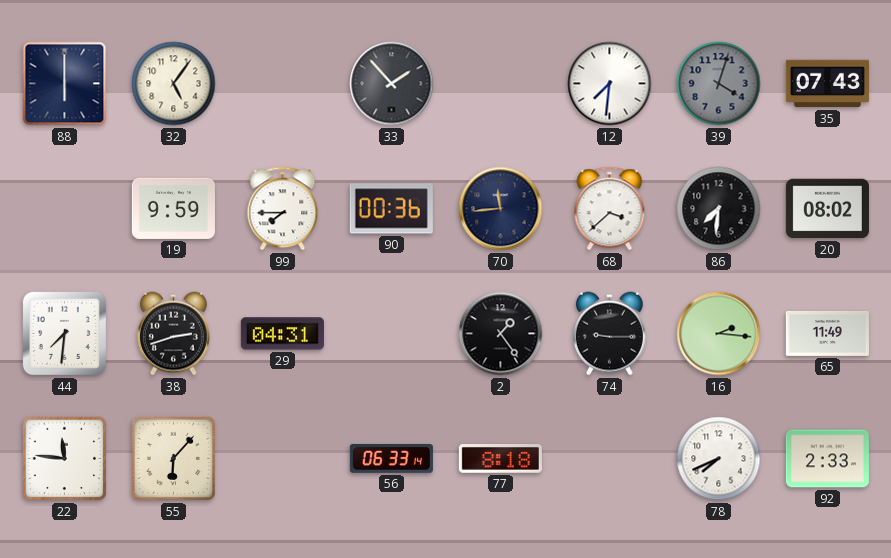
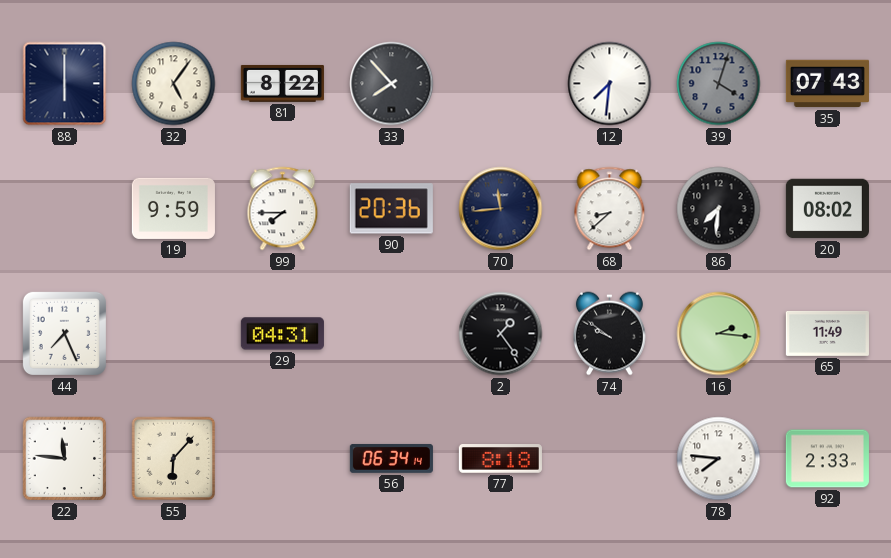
81: none -> 8:22
33: 1:53 -> 7:53
90: 00:36 -> 20:36
68: 3:38 -> 8:38
44: 7:31 -> 7:26
38: 2:42 -> none
74: 9:15 -> 9:51
56: 06:33 -> 06:34
78: 7:41 -> 7:46
